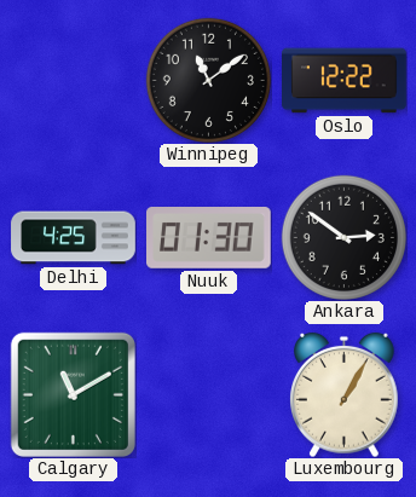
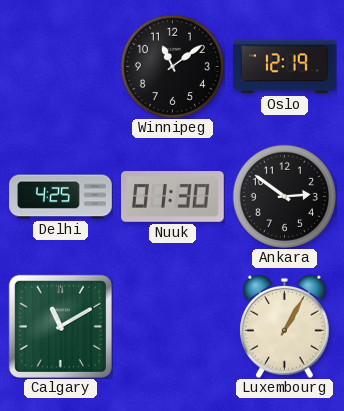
Oslo: 12:22 -> 12:19
